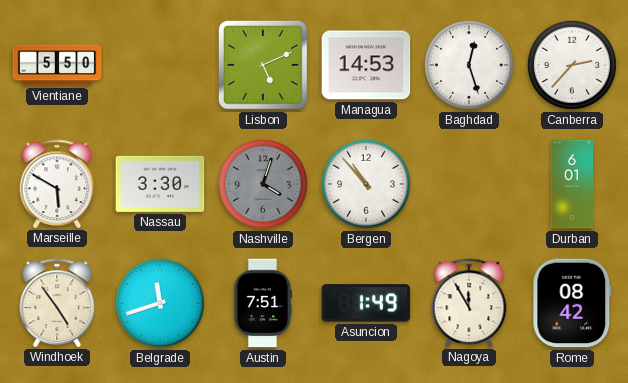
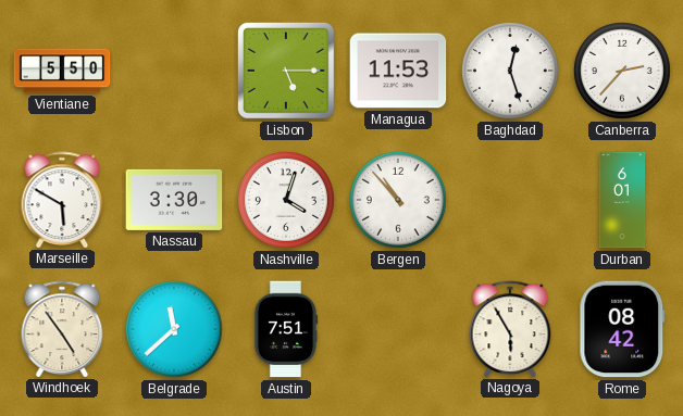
Lisbon: 5:11 -> 5:15
Managua: 14:53 -> 11:53
Nashville dial: grey -> white
Belgrade: 11:42 -> 11:38
Asuncion: 1:49 -> none
Nagoya: 11:55 -> 5:55
